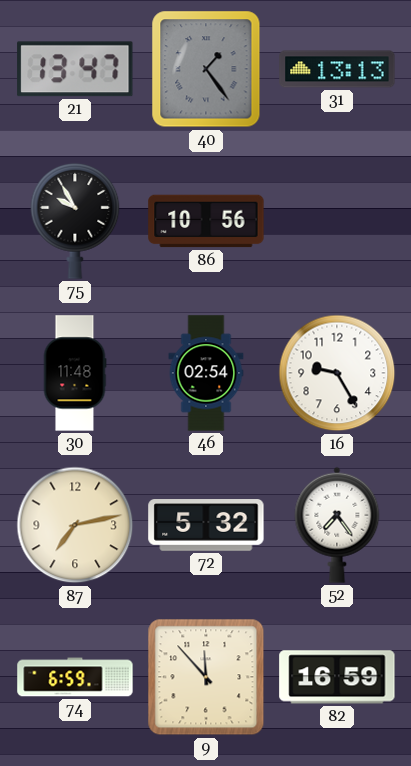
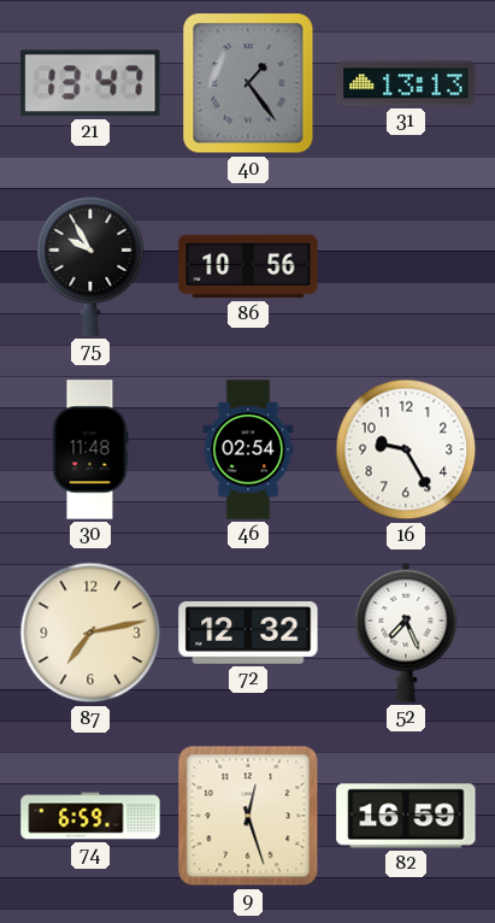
72: 5:32 -> 12:32
52: 7:24 -> 7:26
9: 11:53 -> 12:27
